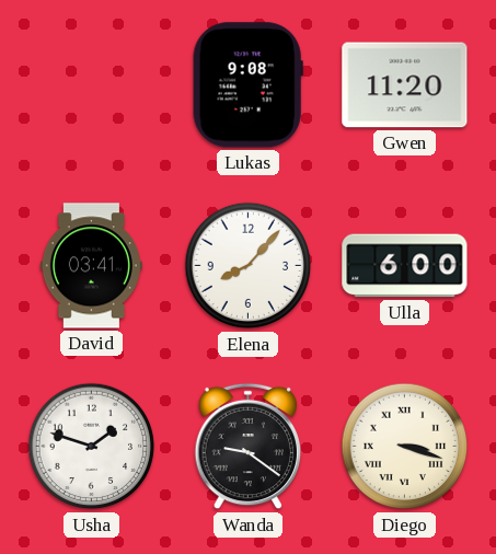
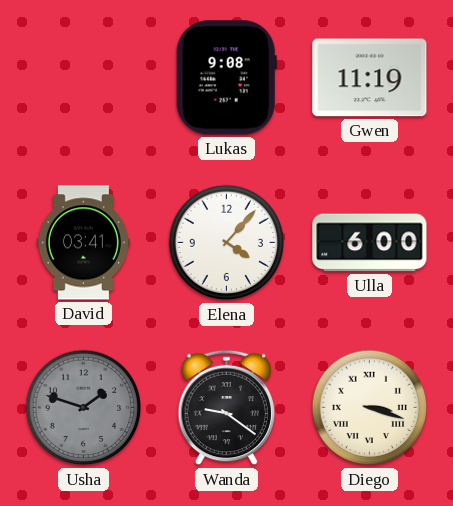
Gwen: 11:20 -> 11:19
Elena: 8:07 -> 4:07
Usha dial: white -> grey
